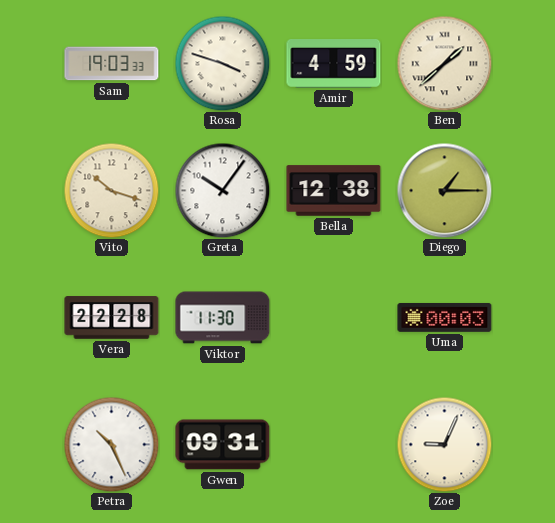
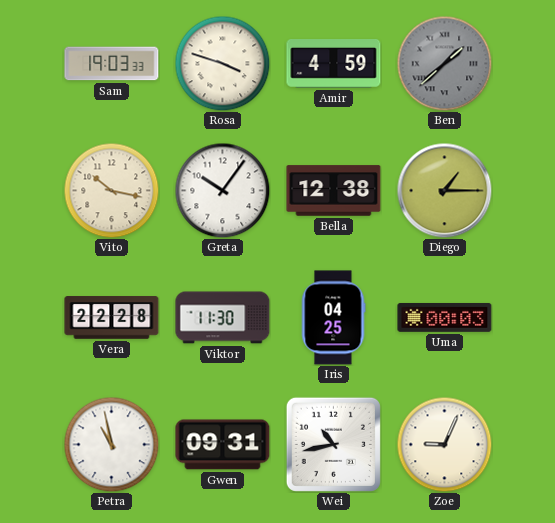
Ben dial: cream -> grey
Vito: 10:18 -> 10:17
Iris: none -> 04:25
Petra: 10:26 -> 10:58
Wei: none -> 10:43
